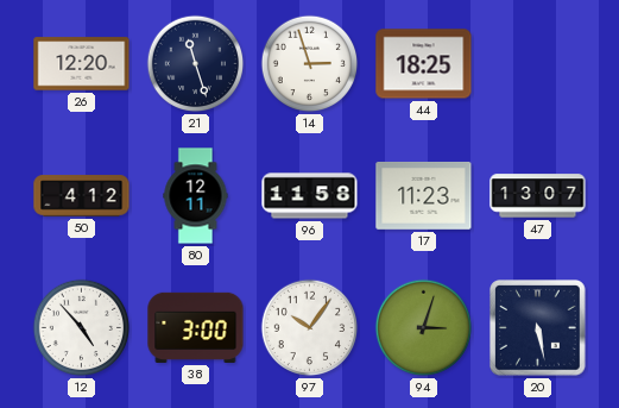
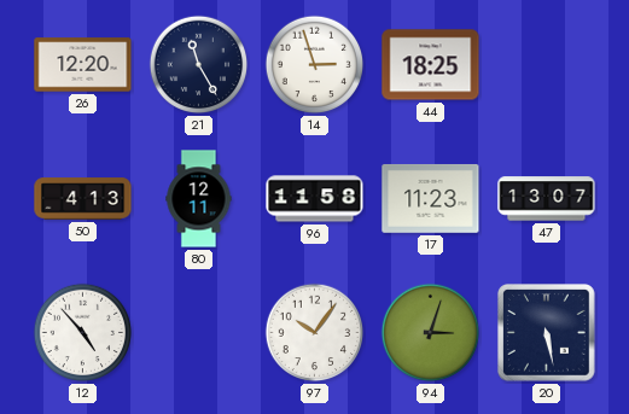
21: 11:27 -> 11:25
50: 4:12 -> 4:13
38: 3:00 -> none
